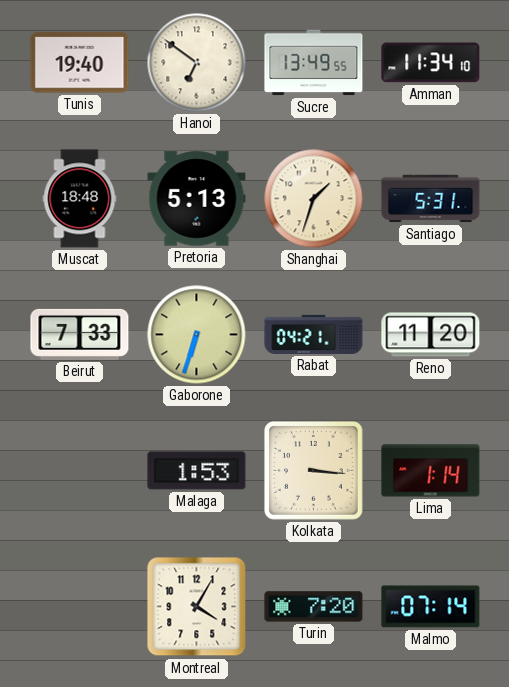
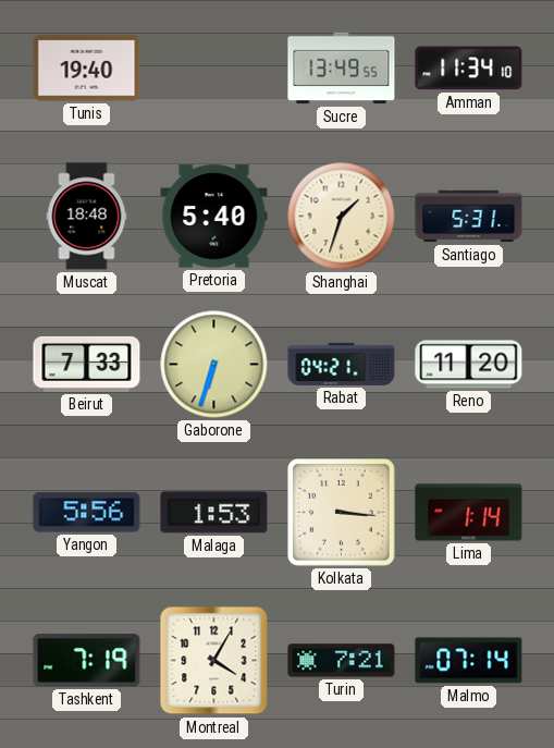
Hanoi: 6:51 -> none
Pretoria: 5:13 -> 5:40
Yangon: none -> 5:56
Tashkent: none -> 7:19
Turin: 7:20 -> 7:21
